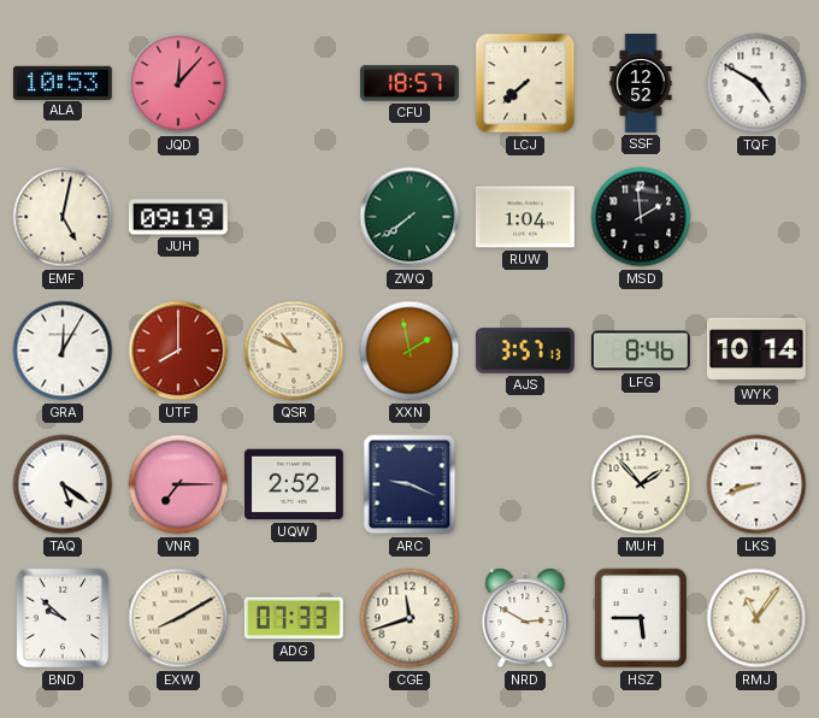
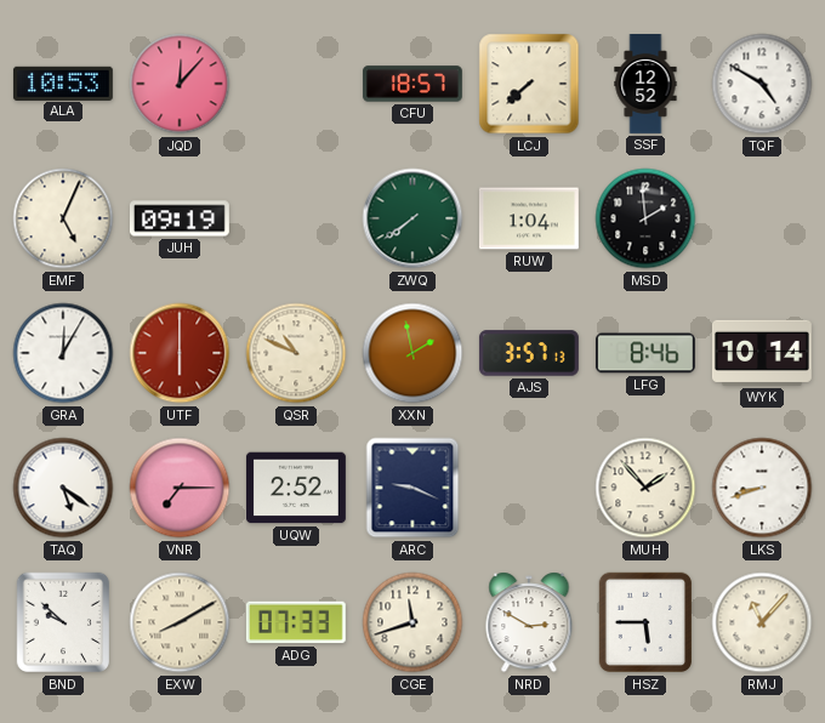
EMF: 5:02 -> 5:04
UTF: 8:00 -> 6:00
RMJ: 11:06 -> 11:07
